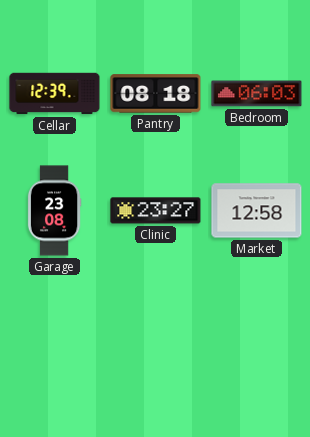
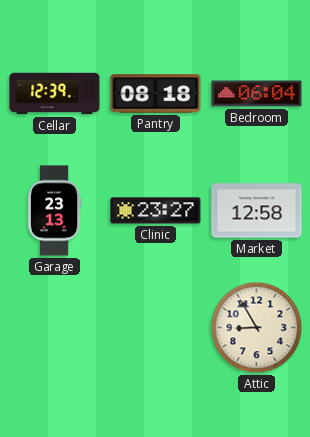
Bedroom: 06:03 -> 06:04
Garage: 23:08 -> 23:13
Attic: none -> 8:55
